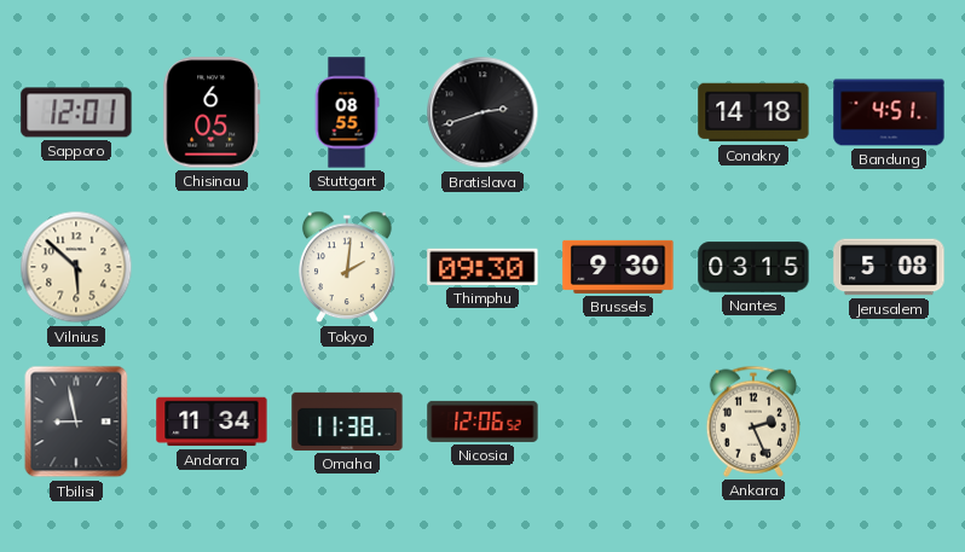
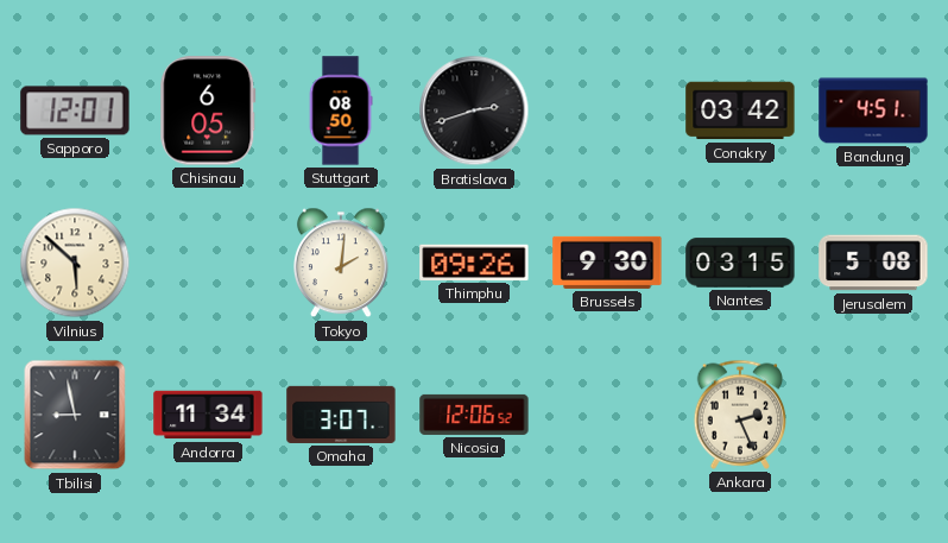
Stuttgart: 08:55 -> 08:50
Conakry: 14:18 -> 03:42
Thimphu: 09:30 -> 09:26
Omaha: 11:38 -> 3:07
